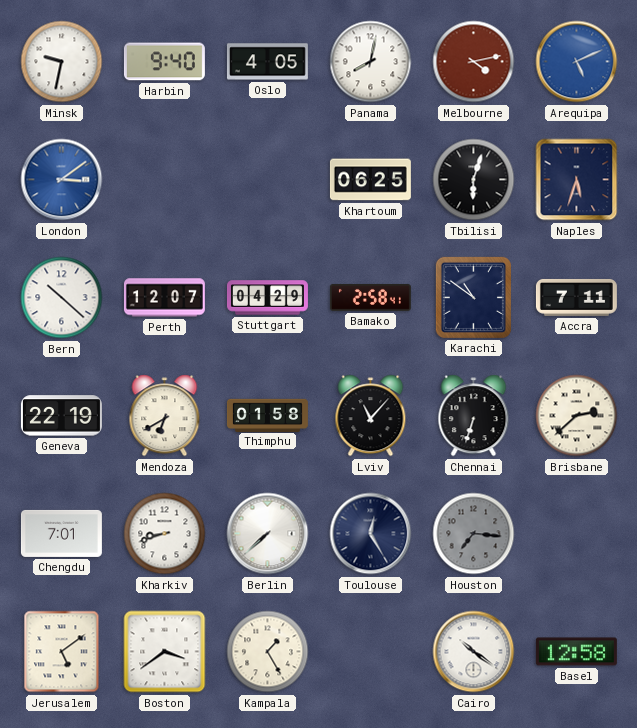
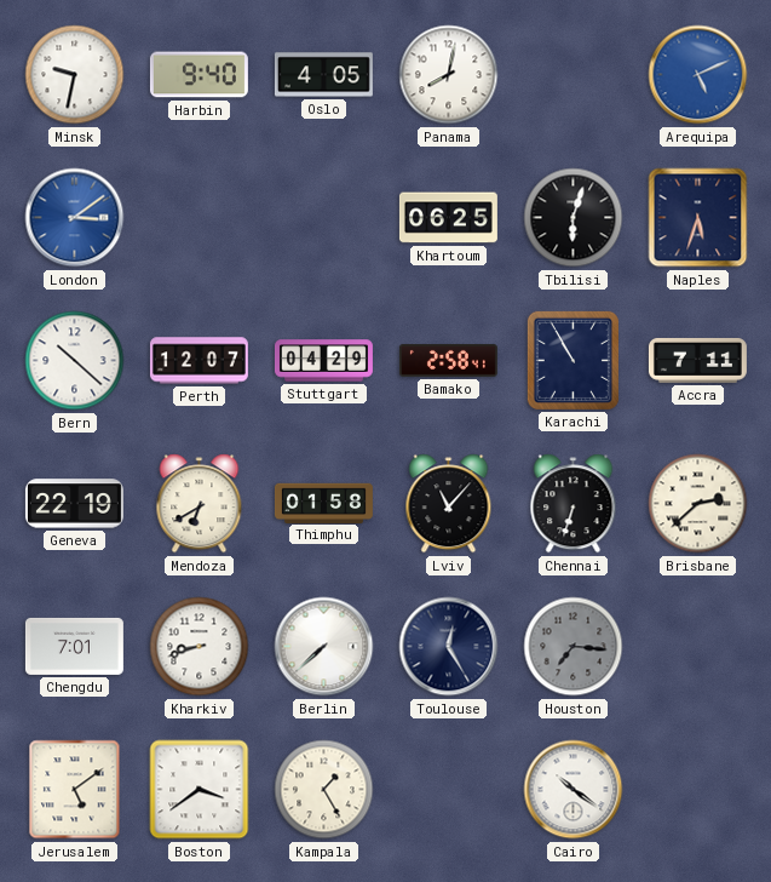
Melbourne: 4:13 -> none
Karachi: 10:51 -> 10:55
Basel: 12:58 -> none
